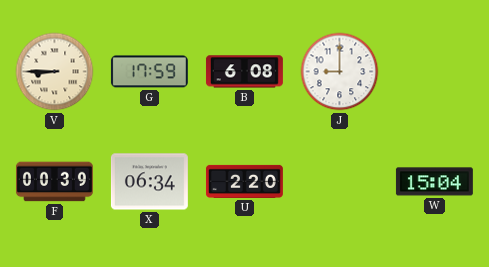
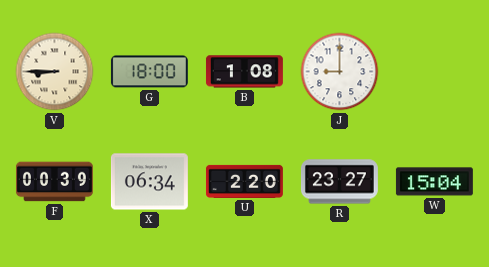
G: 17:59 -> 18:00
B: 6:08 -> 1:08
R: none -> 23:27
